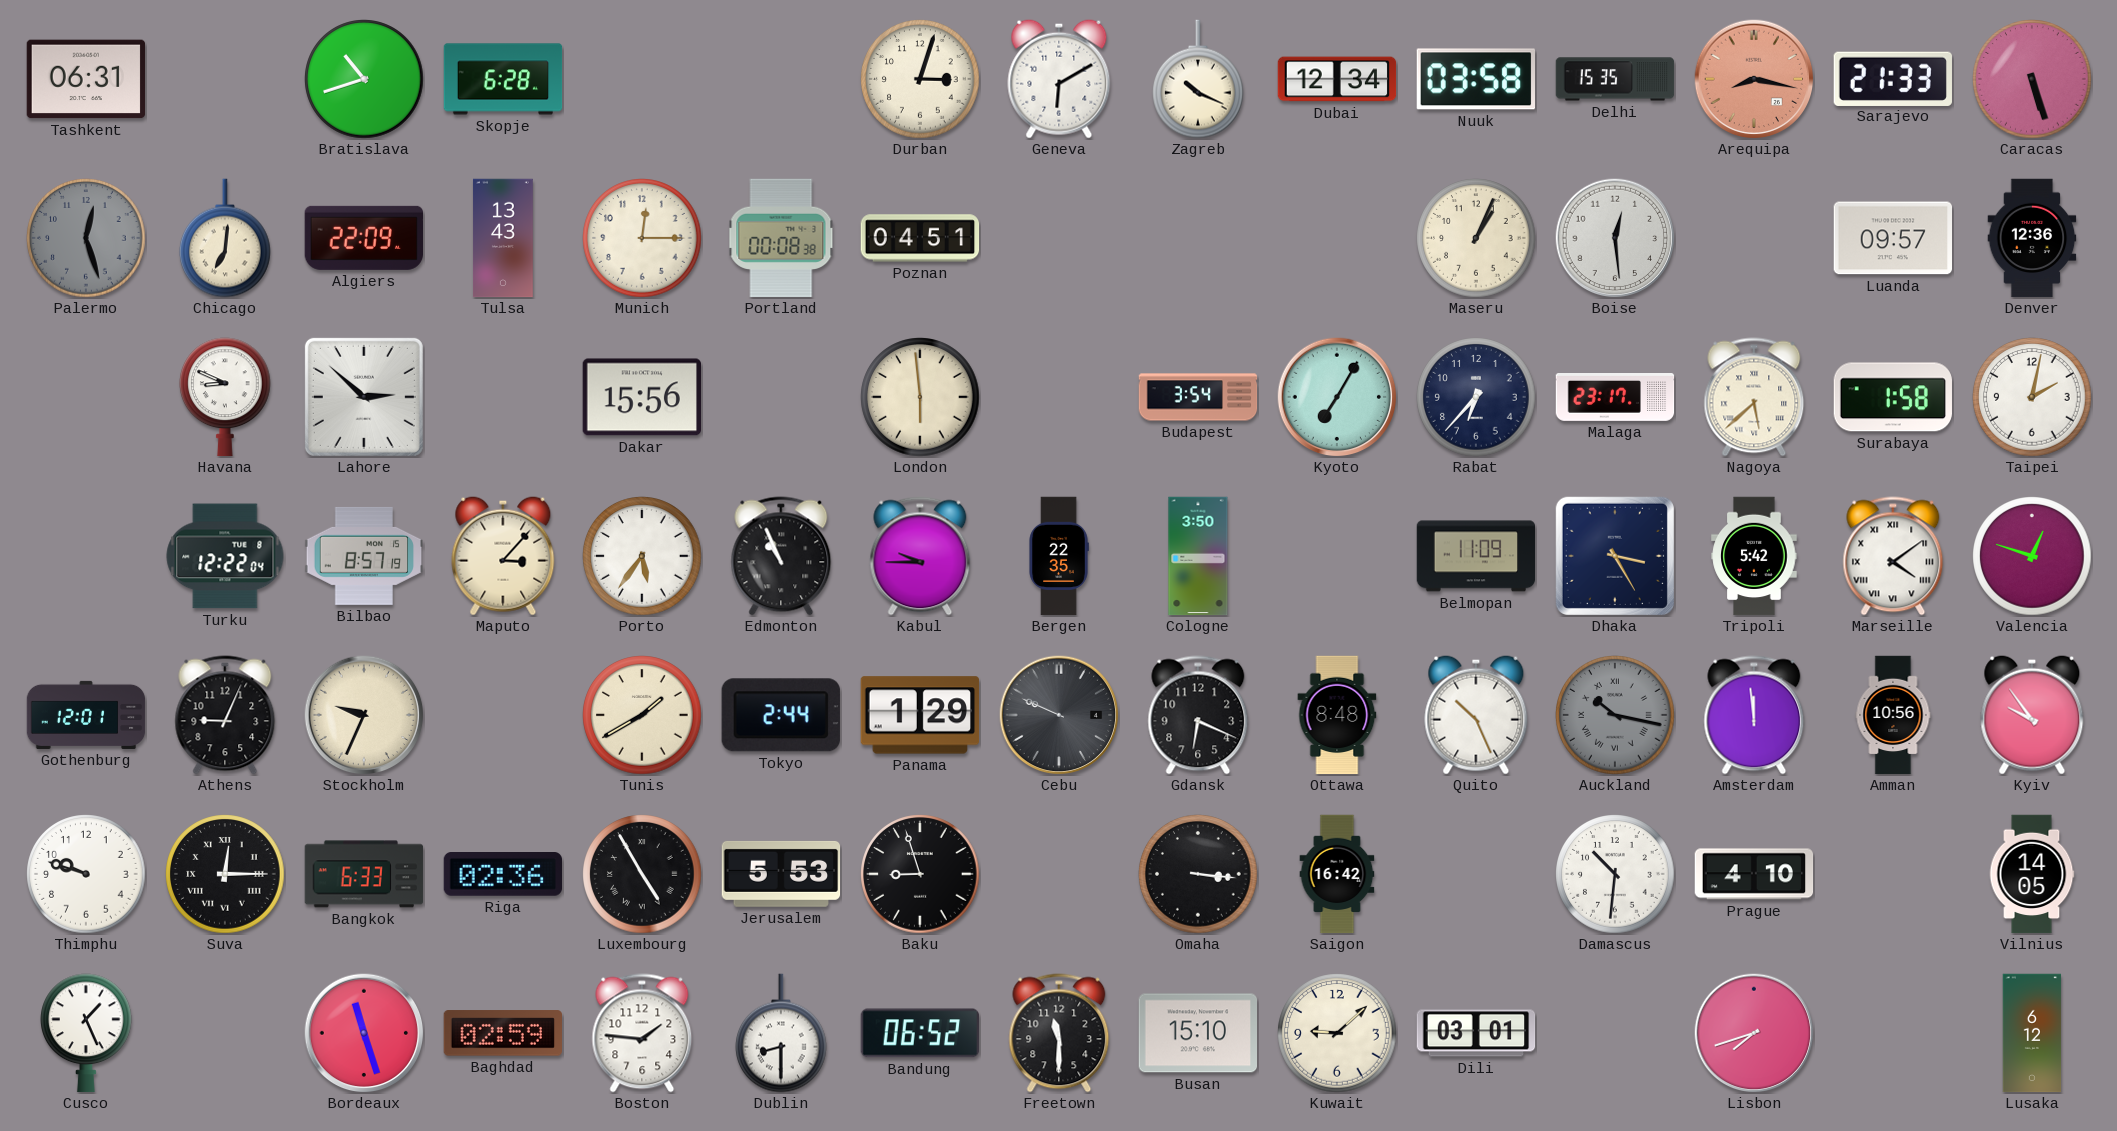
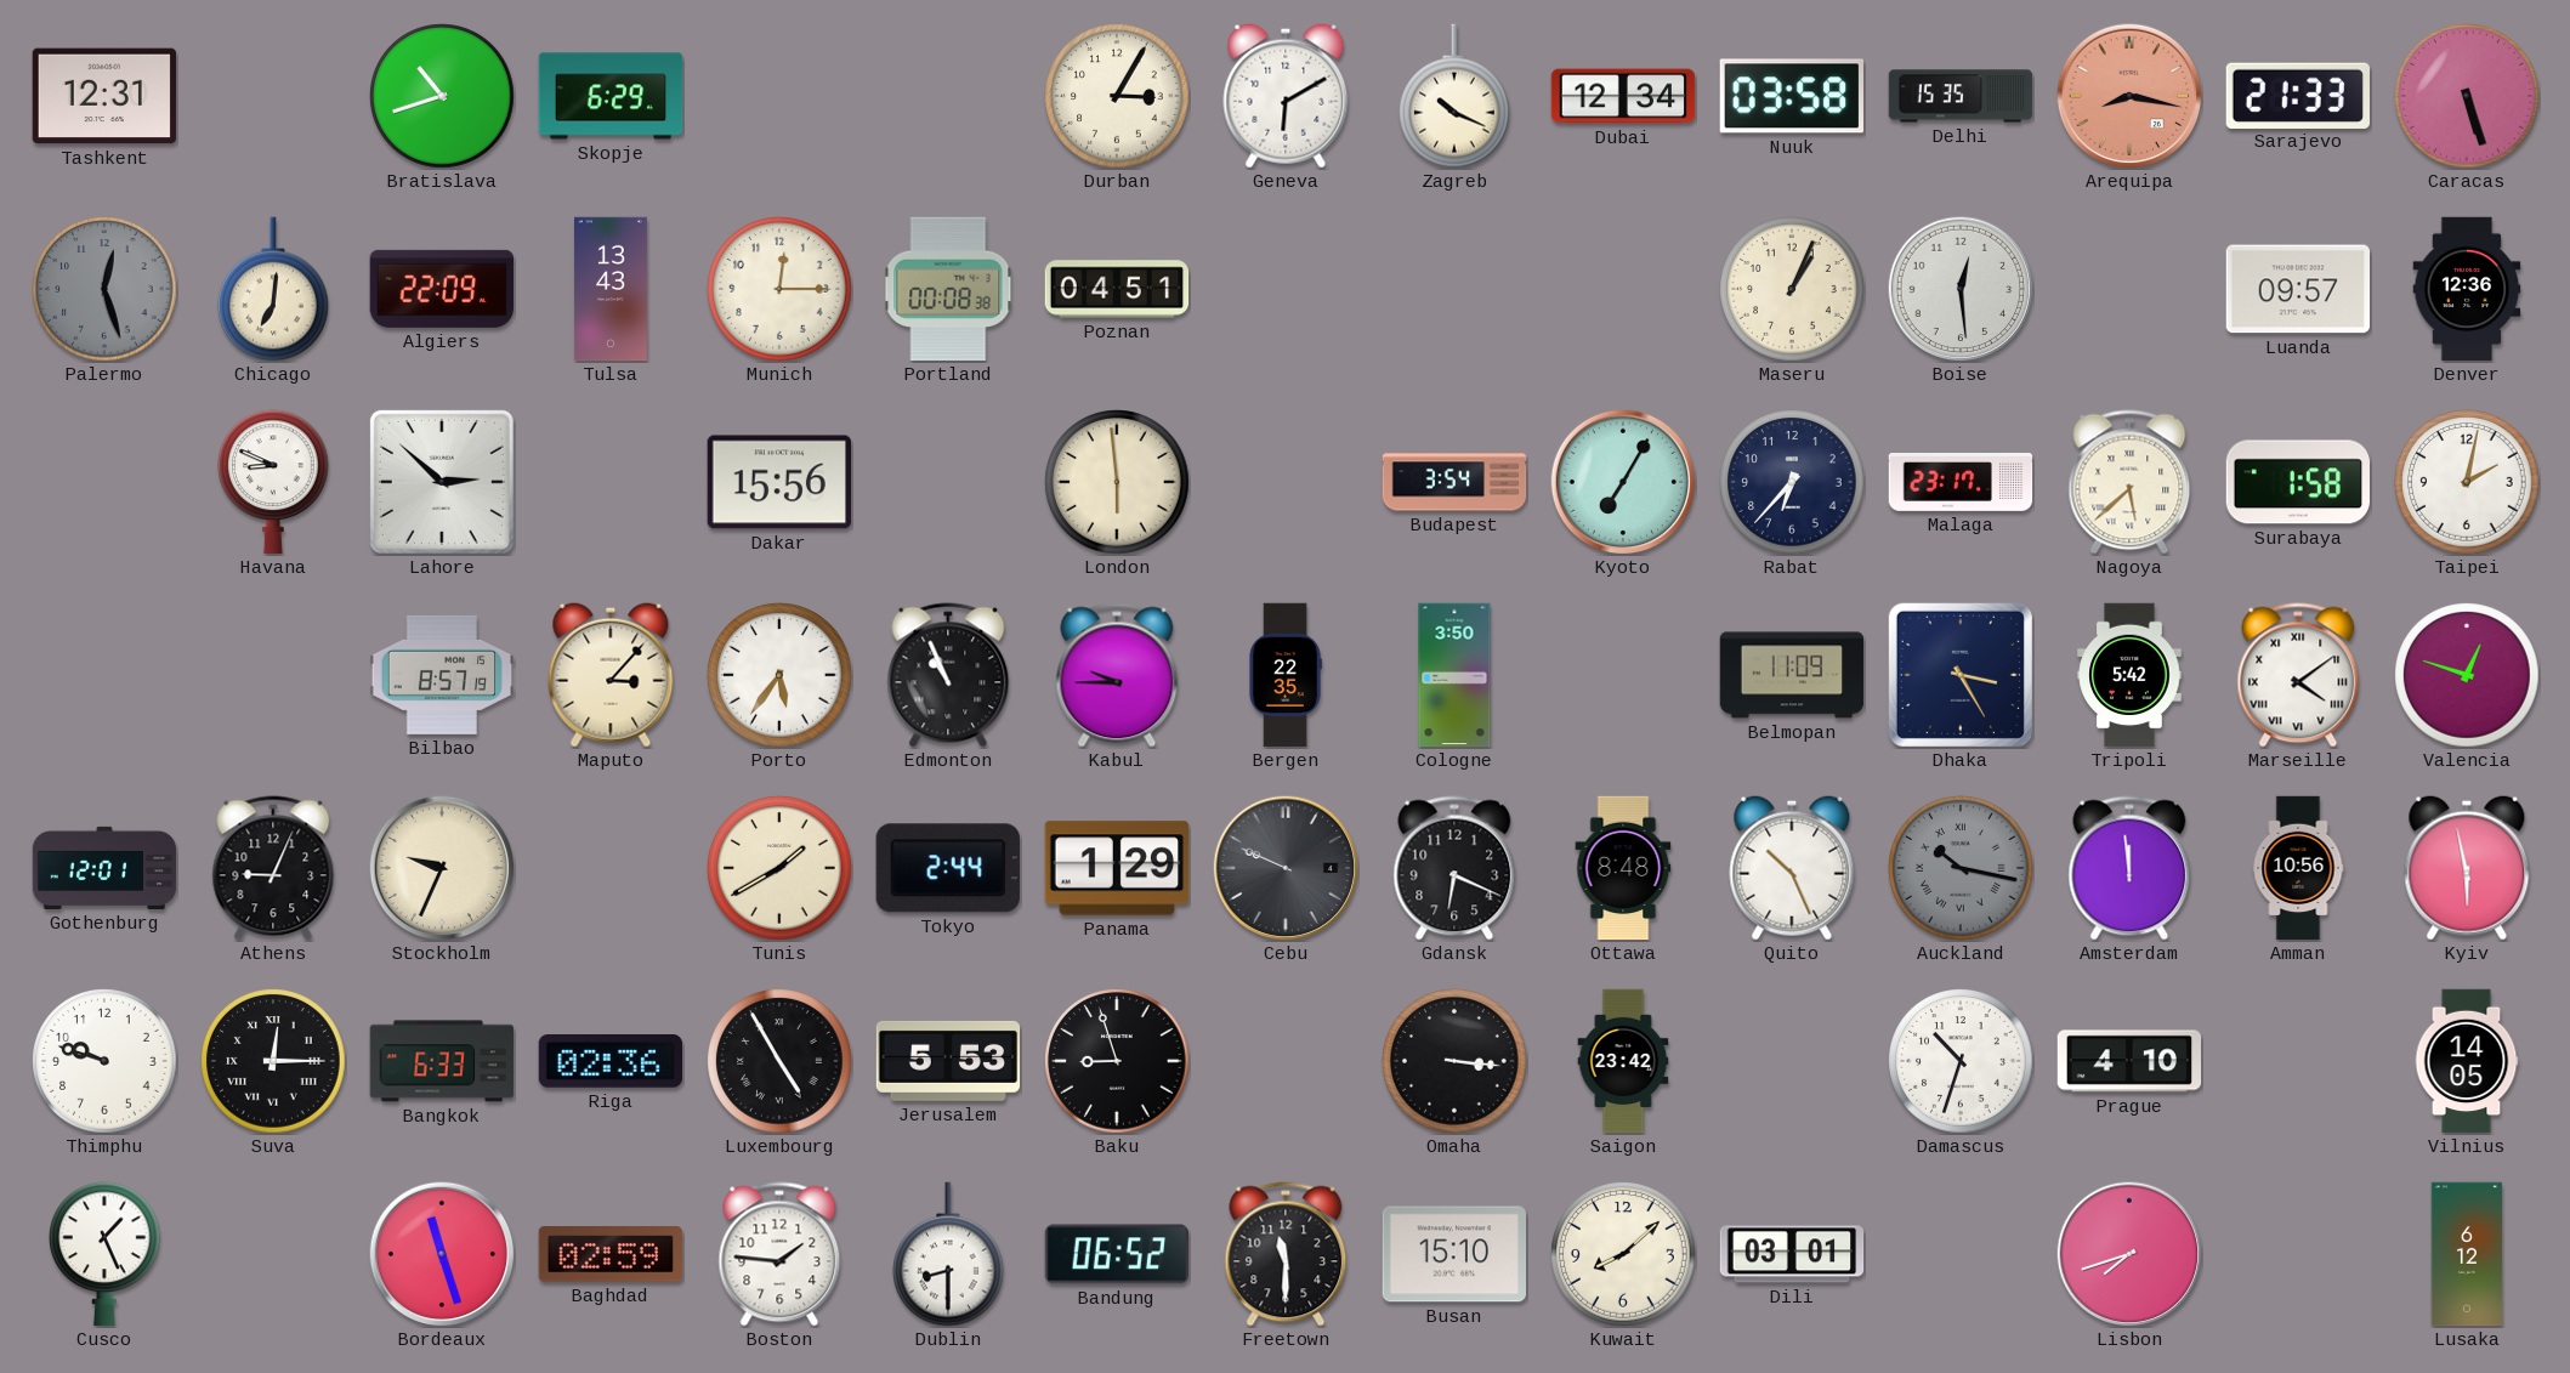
Tashkent: 06:31 -> 12:31
Skopje: 6:28 -> 6:29
Durban: 3:03 -> 3:05
Turku: 12:22 -> none
Kyiv: 9:54 -> 5:58
Saigon: 16:42 -> 23:42
Damascus: 10:31 -> 10:33
Kuwait: 9:08 -> 8:08
